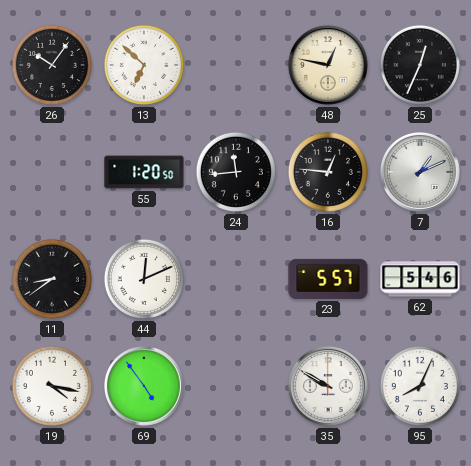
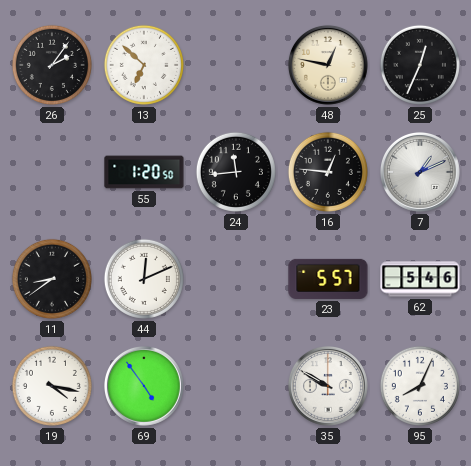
26: 10:06 -> 2:06
